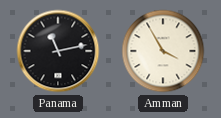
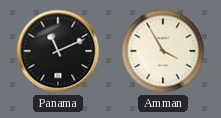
Panama: 11:13 -> 11:11
